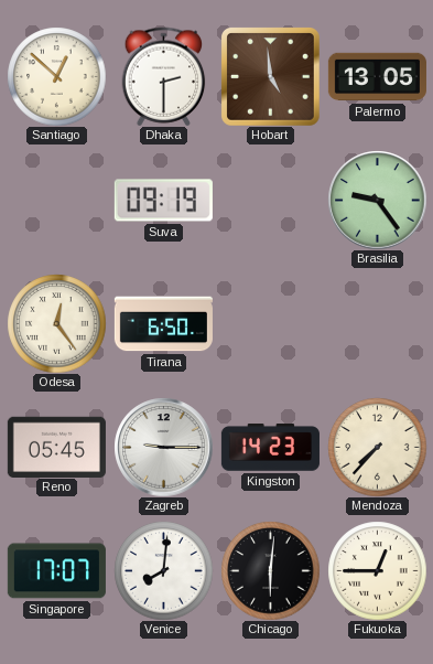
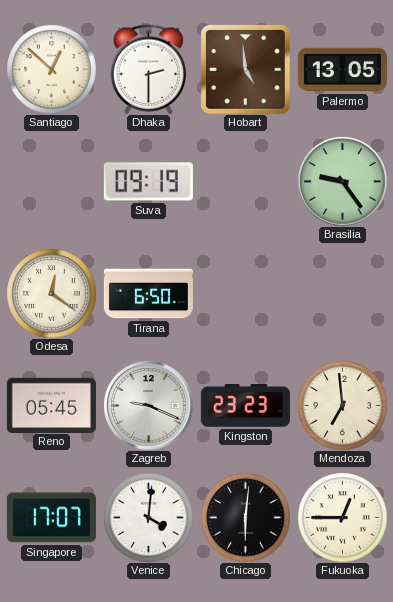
Odesa: 12:24 -> 12:21
Zagreb: 9:15 -> 9:19
Kingston: 14:23 -> 23:23
Mendoza: 7:37 -> 6:59
Venice: 8:01 -> 4:01
